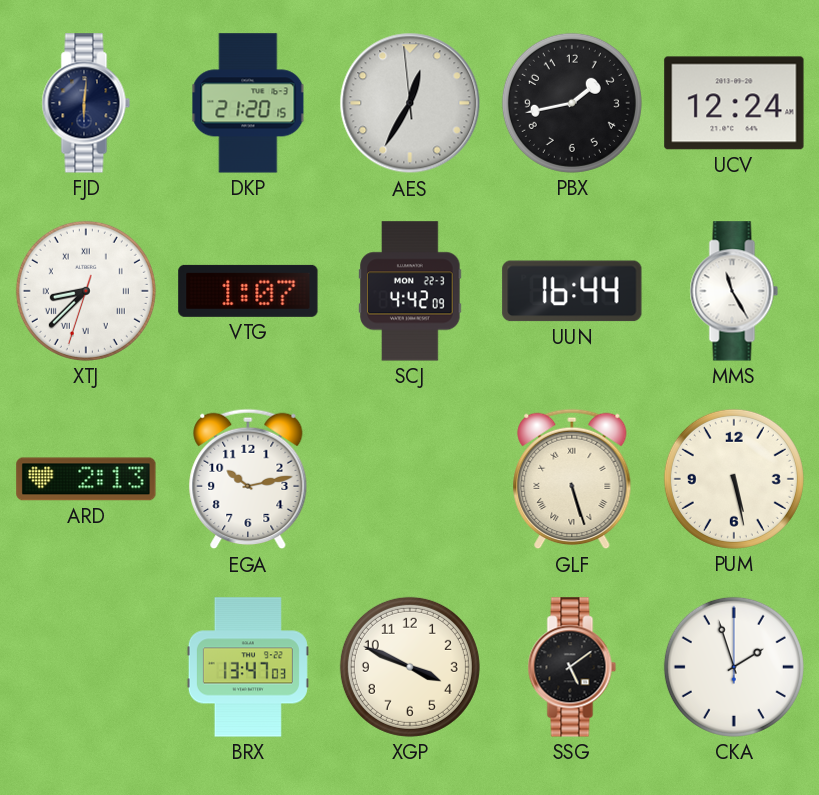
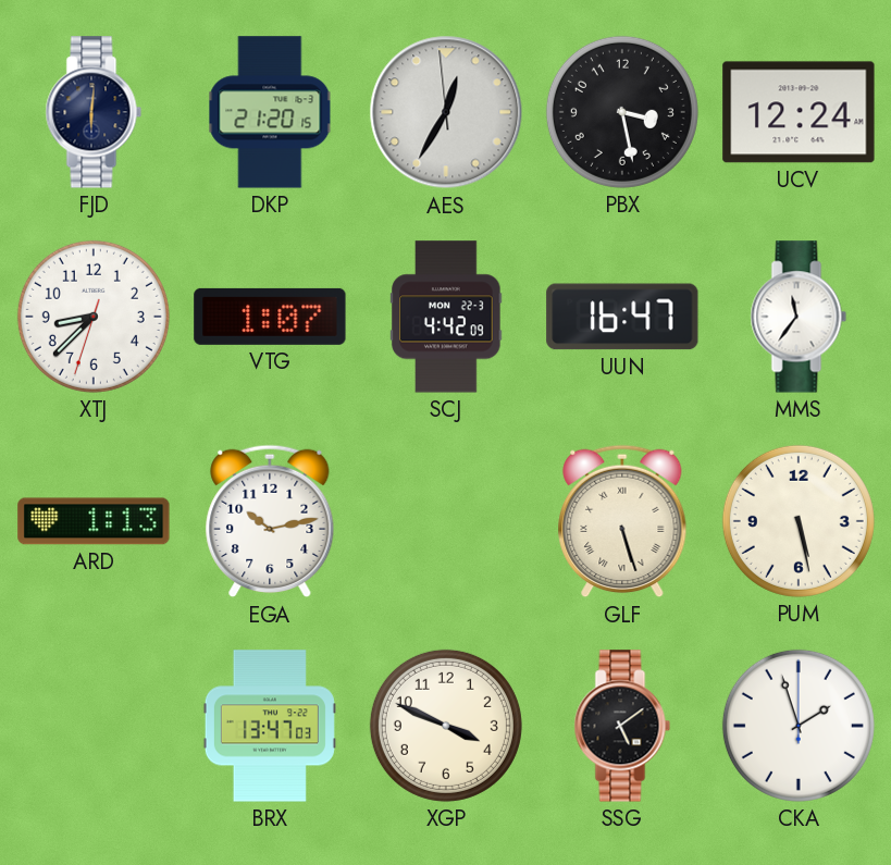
PBX: 1:43 -> 3:28
XTJ numerals: Roman -> Arabic
UUN: 16:44 -> 16:47
MMS: 11:25 -> 11:36
ARD: 2:13 -> 1:13
